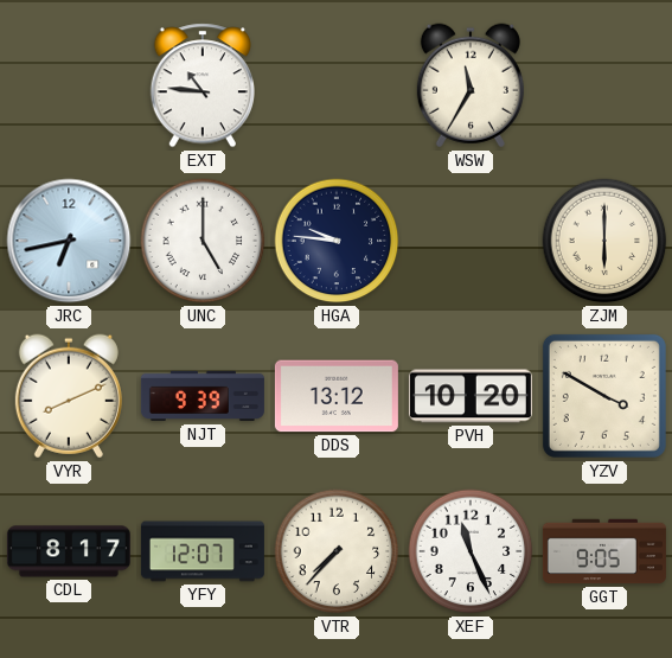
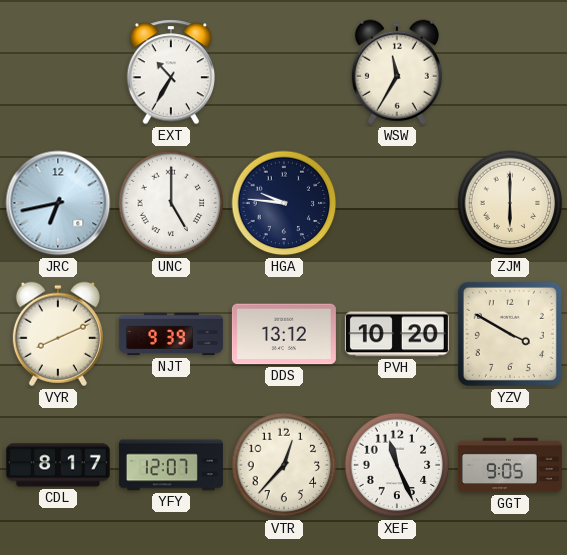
EXT: 10:46 -> 10:35
VTR: 7:37 -> 12:37
